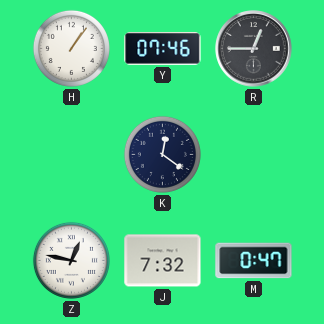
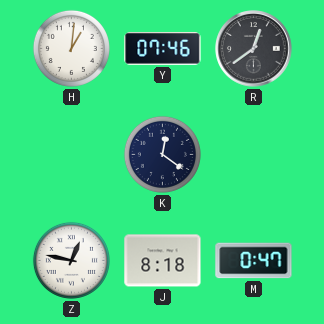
H: 1:06 -> 1:01
R: 12:45 -> 12:39
J: 7:32 -> 8:18
